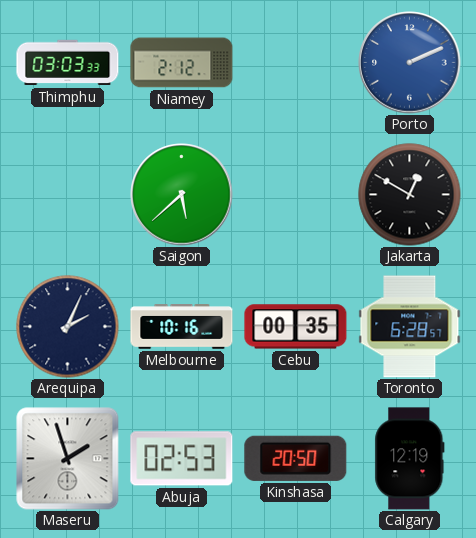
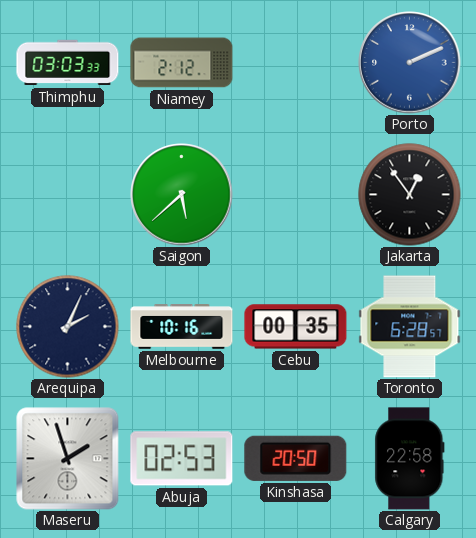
Jakarta: 12:50 -> 12:54
Calgary: 12:19 -> 22:58
